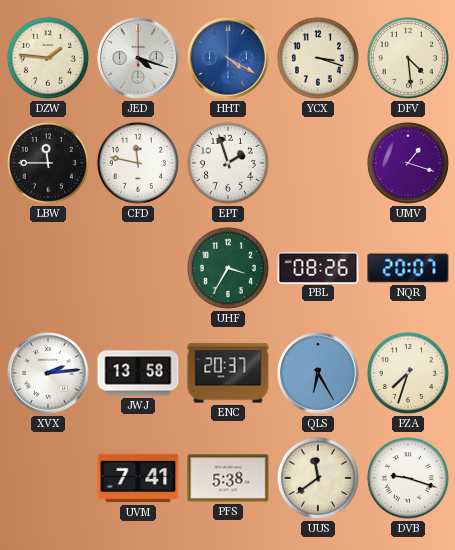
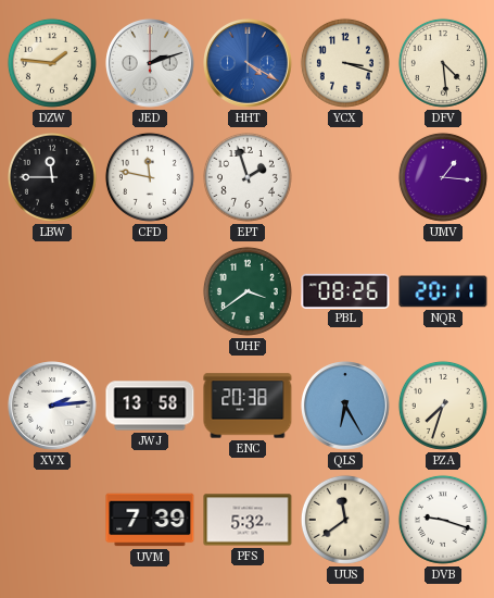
JED: 4:18 -> 2:12
UMV: 1:18 -> 1:16
UHF: 3:35 -> 3:39
NQR: 20:07 -> 20:11
ENC: 20:37 -> 20:38
UVM: 7:41 -> 7:39
PFS: 5:38 -> 5:32
